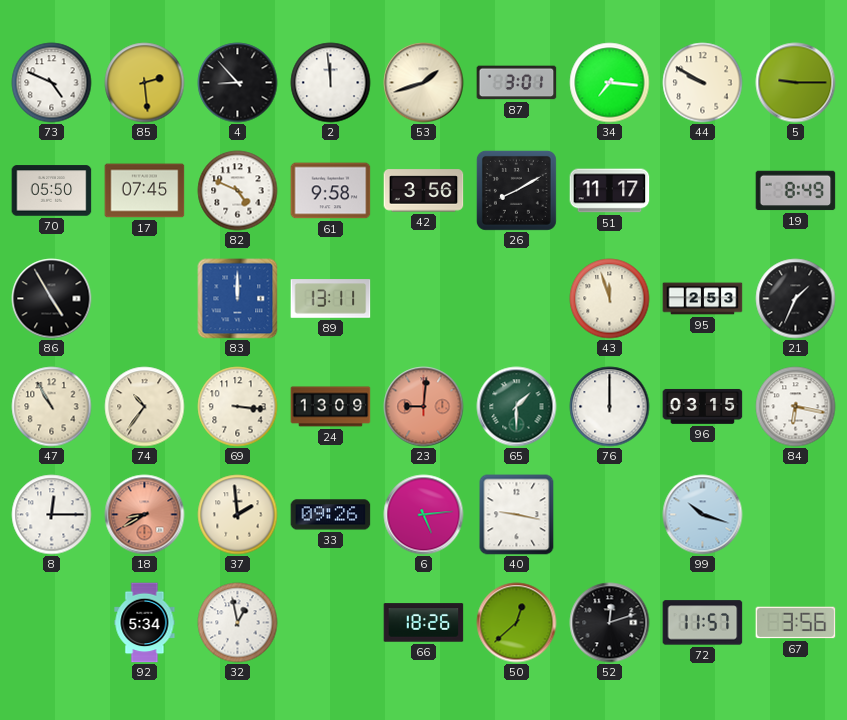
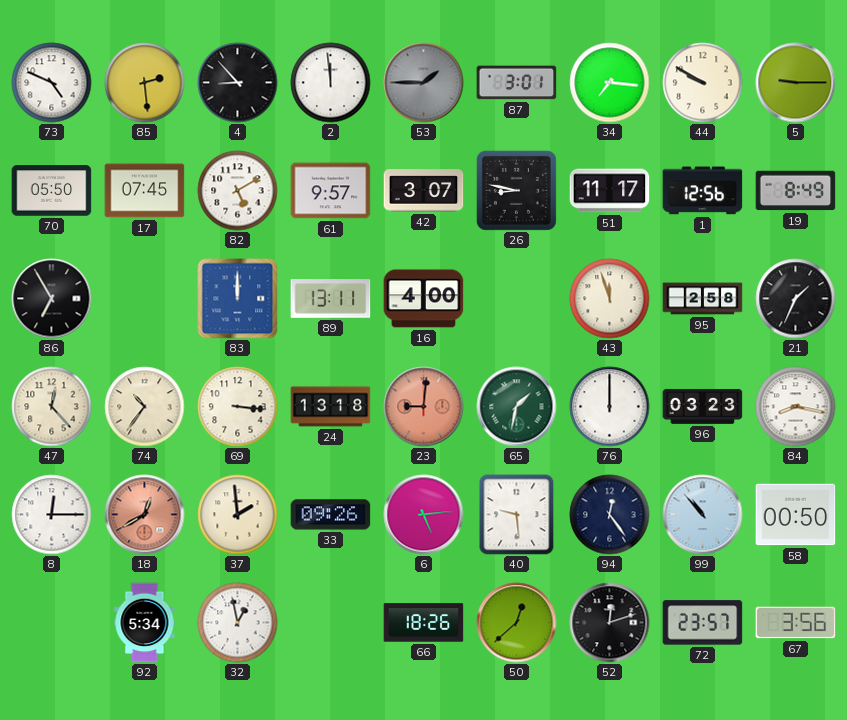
53: 1:42 -> 1:45
53 dial: cream -> grey
82: 4:49 -> 5:10
61: 9:58 -> 9:57
42: 3:56 -> 3:07
26: 8:10 -> 8:47
1: none -> 12:56
86: 4:55 -> 6:55
16: none -> 4:00
95: 2:53 -> 2:58
47: 10:55 -> 12:23
24: 13:09 -> 13:18
65: 1:30 -> 1:32
96: 03:15 -> 03:23
84: 6:17 -> 8:17
18: 8:40 -> 12:40
40: 9:17 -> 9:29
94: none -> 12:24
99: 10:18 -> 10:53
58: none -> 00:50
72: 11:57 -> 23:57
